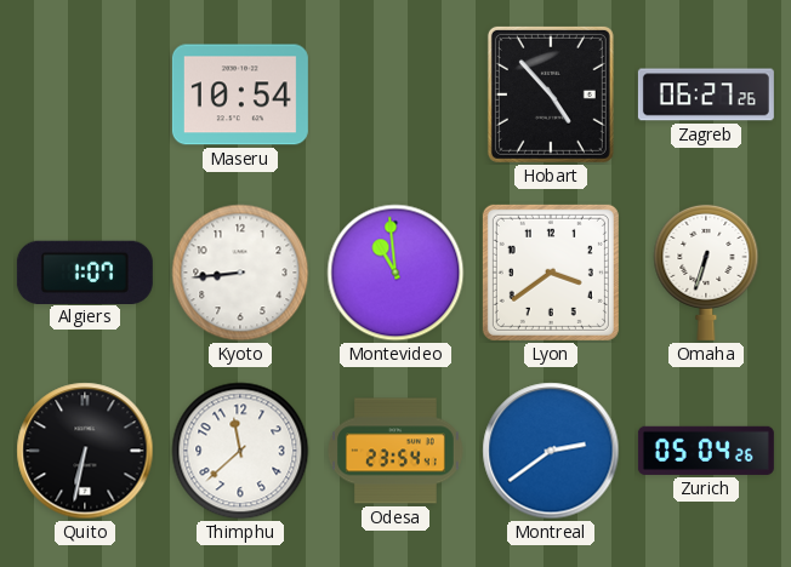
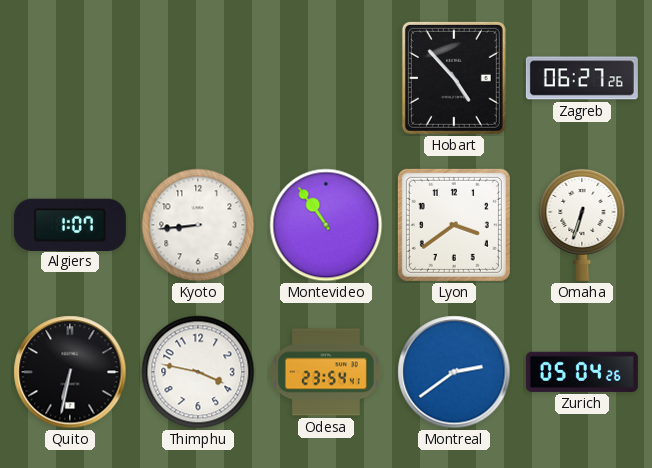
Maseru: 10:54 -> none
Montevideo: 10:59 -> 10:54
Thimphu: 11:38 -> 3:47
